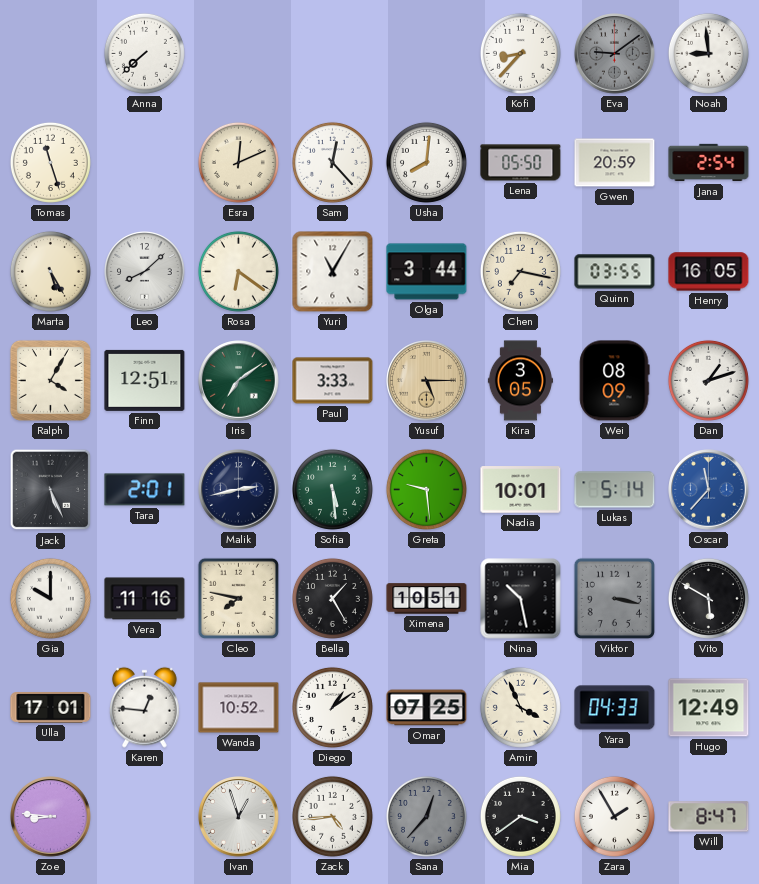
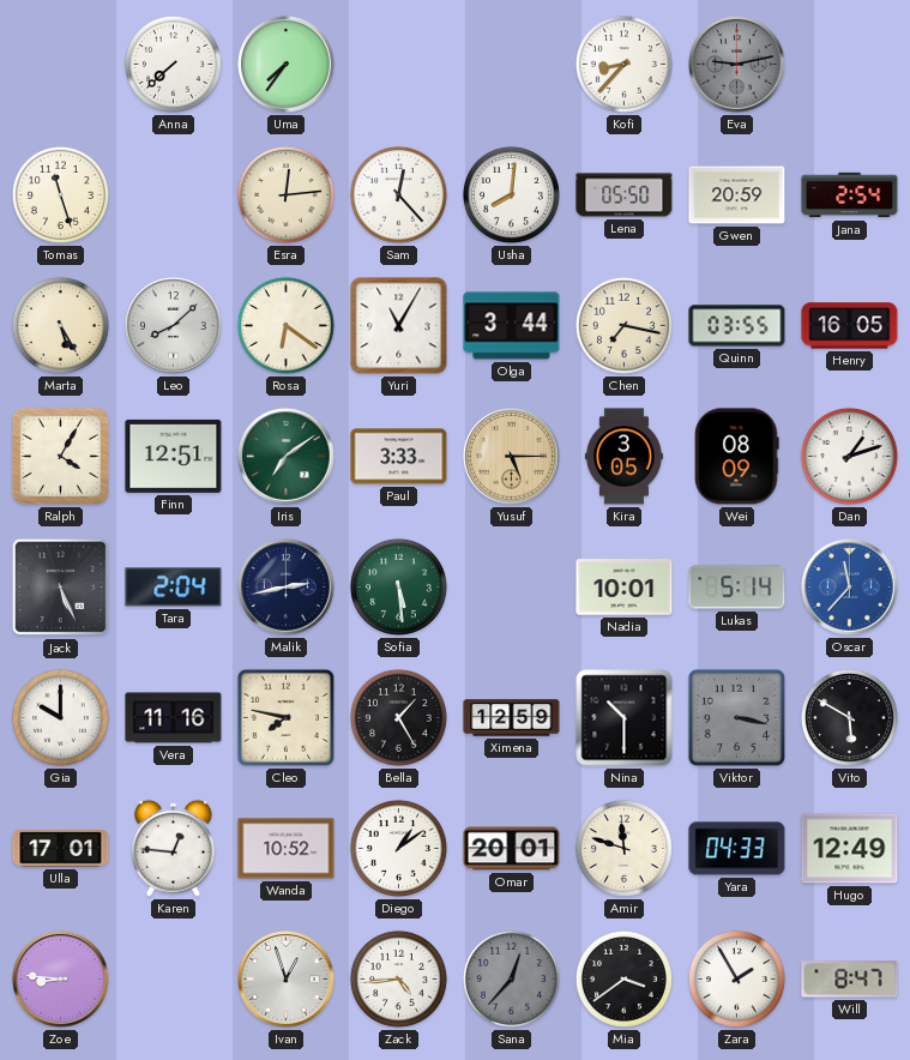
Uma: none -> 7:36
Eva: 9:09 -> 9:13
Noah: 8:59 -> none
Esra: 12:11 -> 12:14
Tara: 2:01 -> 2:04
Greta: 9:29 -> none
Ximena: 10:51 -> 12:59
Nina: 10:28 -> 10:30
Omar: 07:25 -> 20:01
Amir: 3:56 -> 11:48
